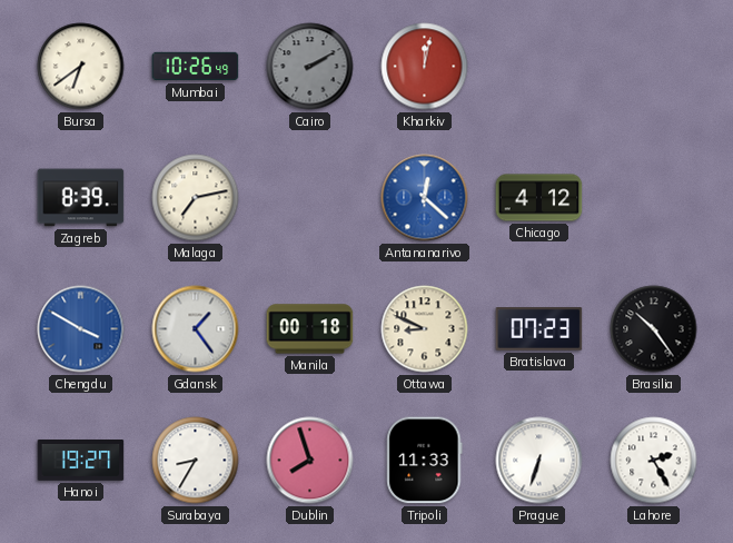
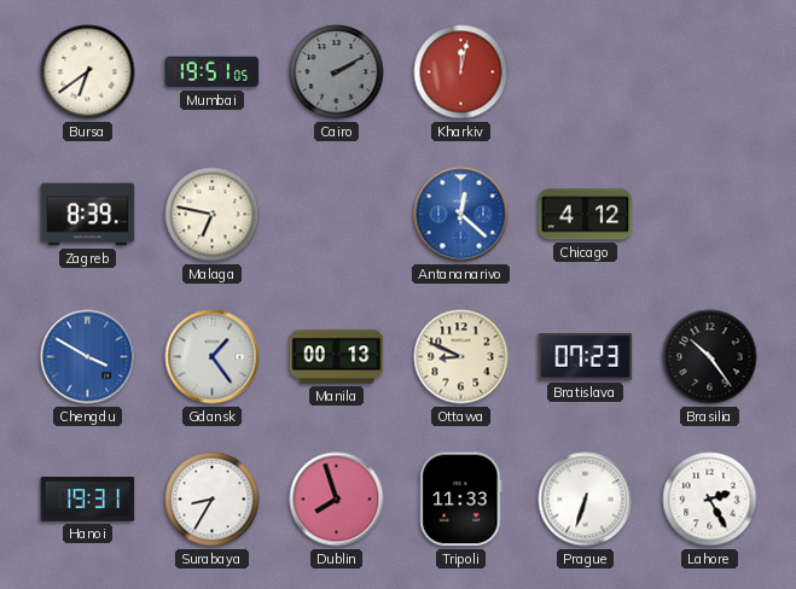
Mumbai: 10:26 -> 19:51
Malaga: 7:13 -> 6:47
Manila: 00:18 -> 00:13
Hanoi: 19:27 -> 19:31
